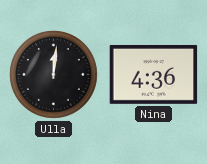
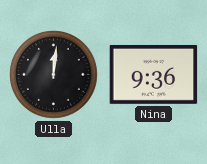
Nina: 4:36 -> 9:36
